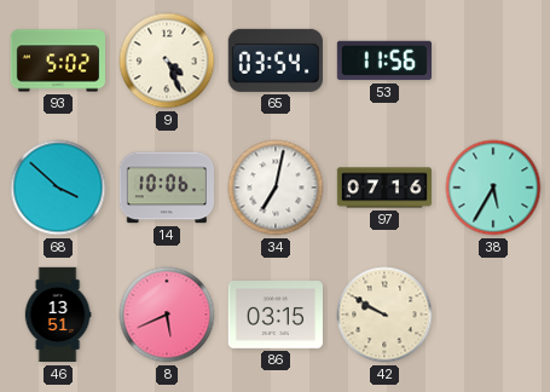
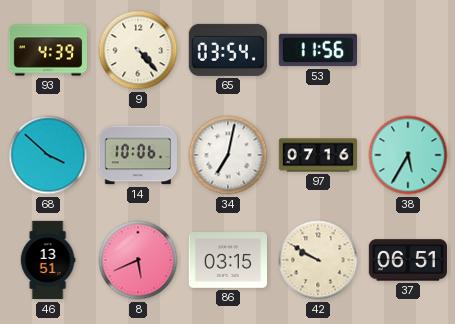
93: 5:02 -> 4:39
9: 4:26 -> 4:23
37: none -> 06:51
